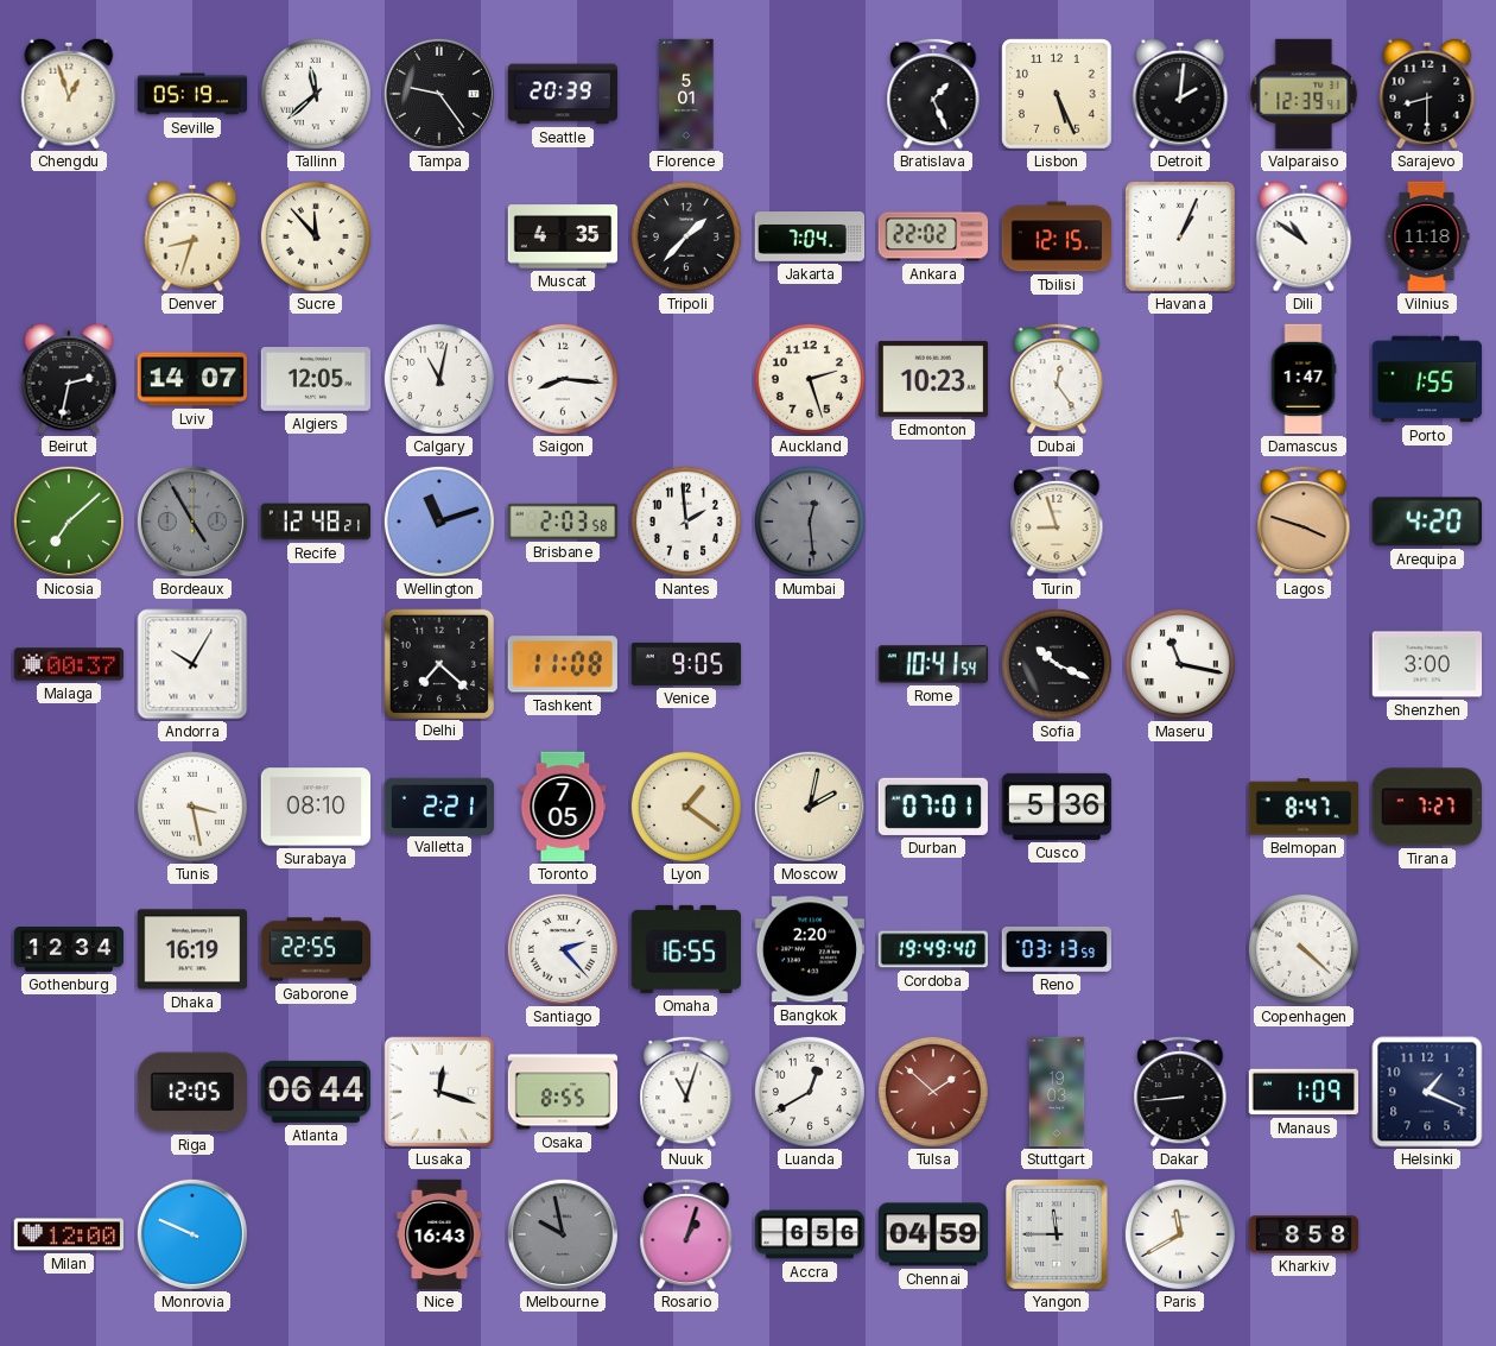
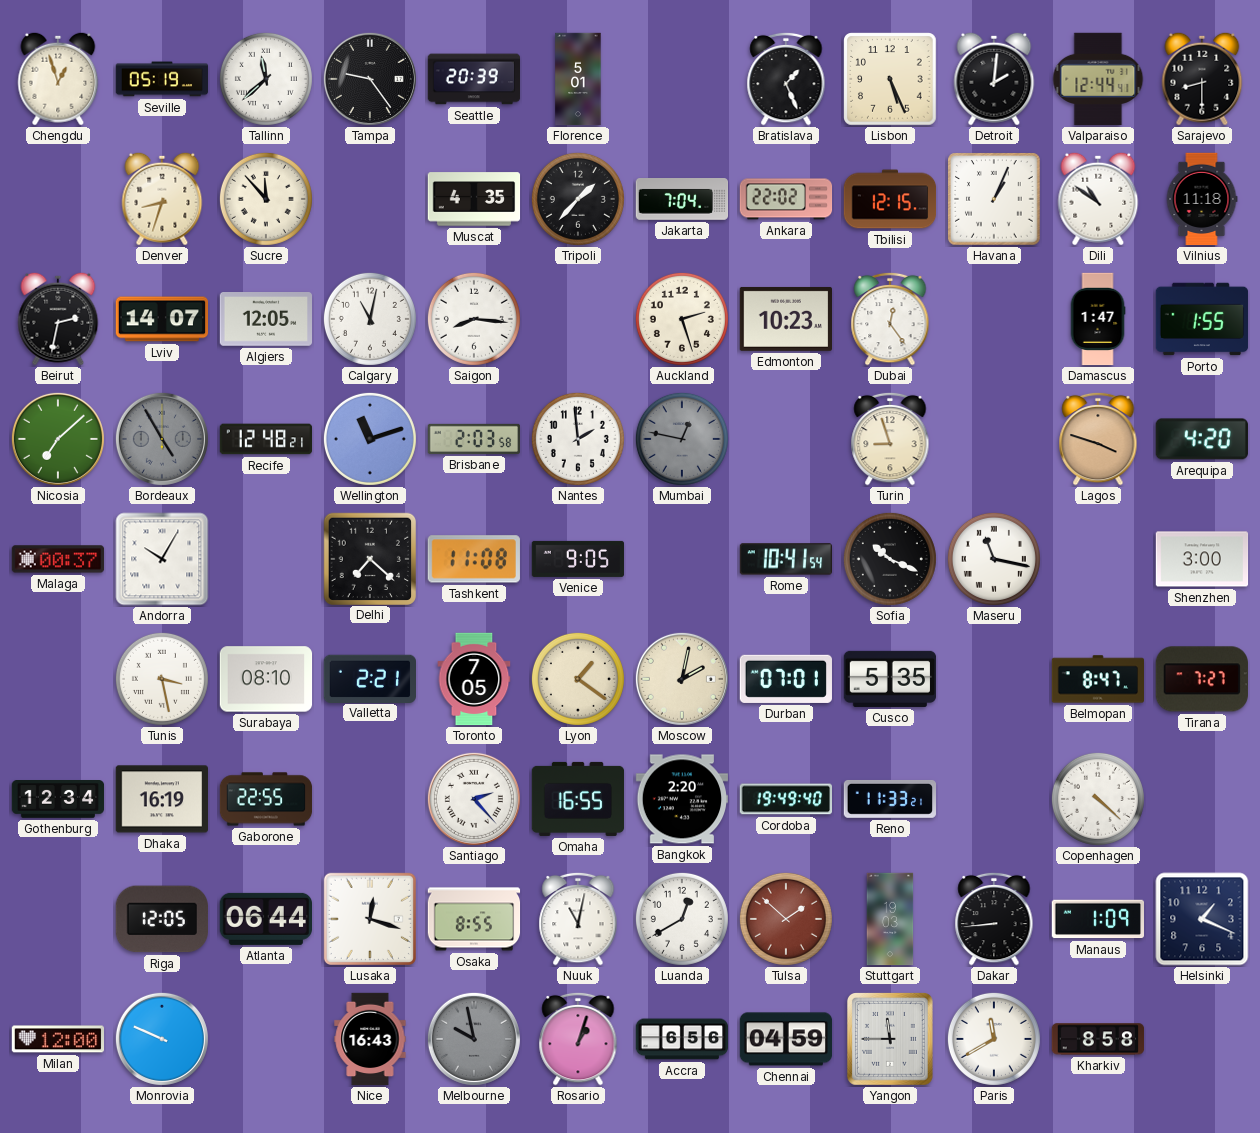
Valparaiso: 12:39 -> 12:44
Mumbai: 12:29 -> 12:47
Cusco: 5:36 -> 5:35
Reno: 03:13 -> 11:33
Nuuk: 11:03 -> 11:02
